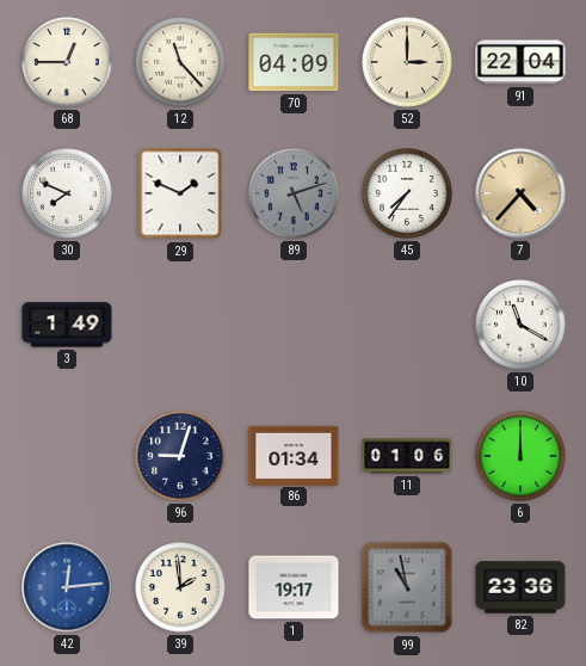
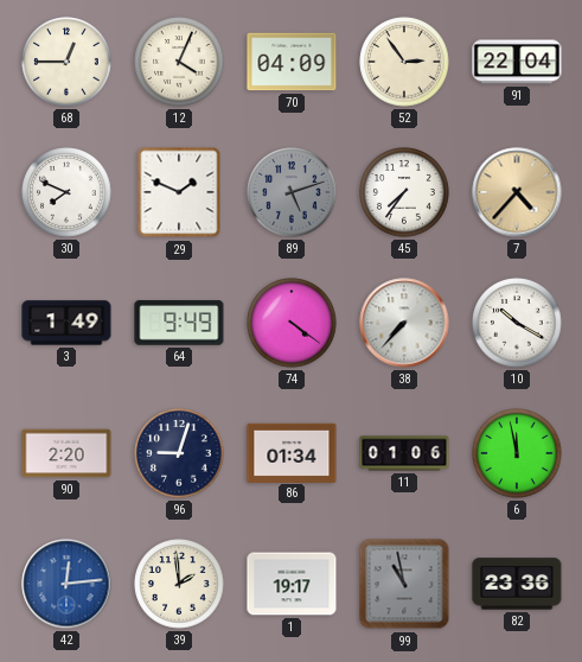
12: 11:23 -> 4:04
52: 3:00 -> 2:54
64: none -> 9:49
74: none -> 4:21
38: none -> 7:37
10: 11:20 -> 10:20
90: none -> 2:20
6: 12:00 -> 11:58
